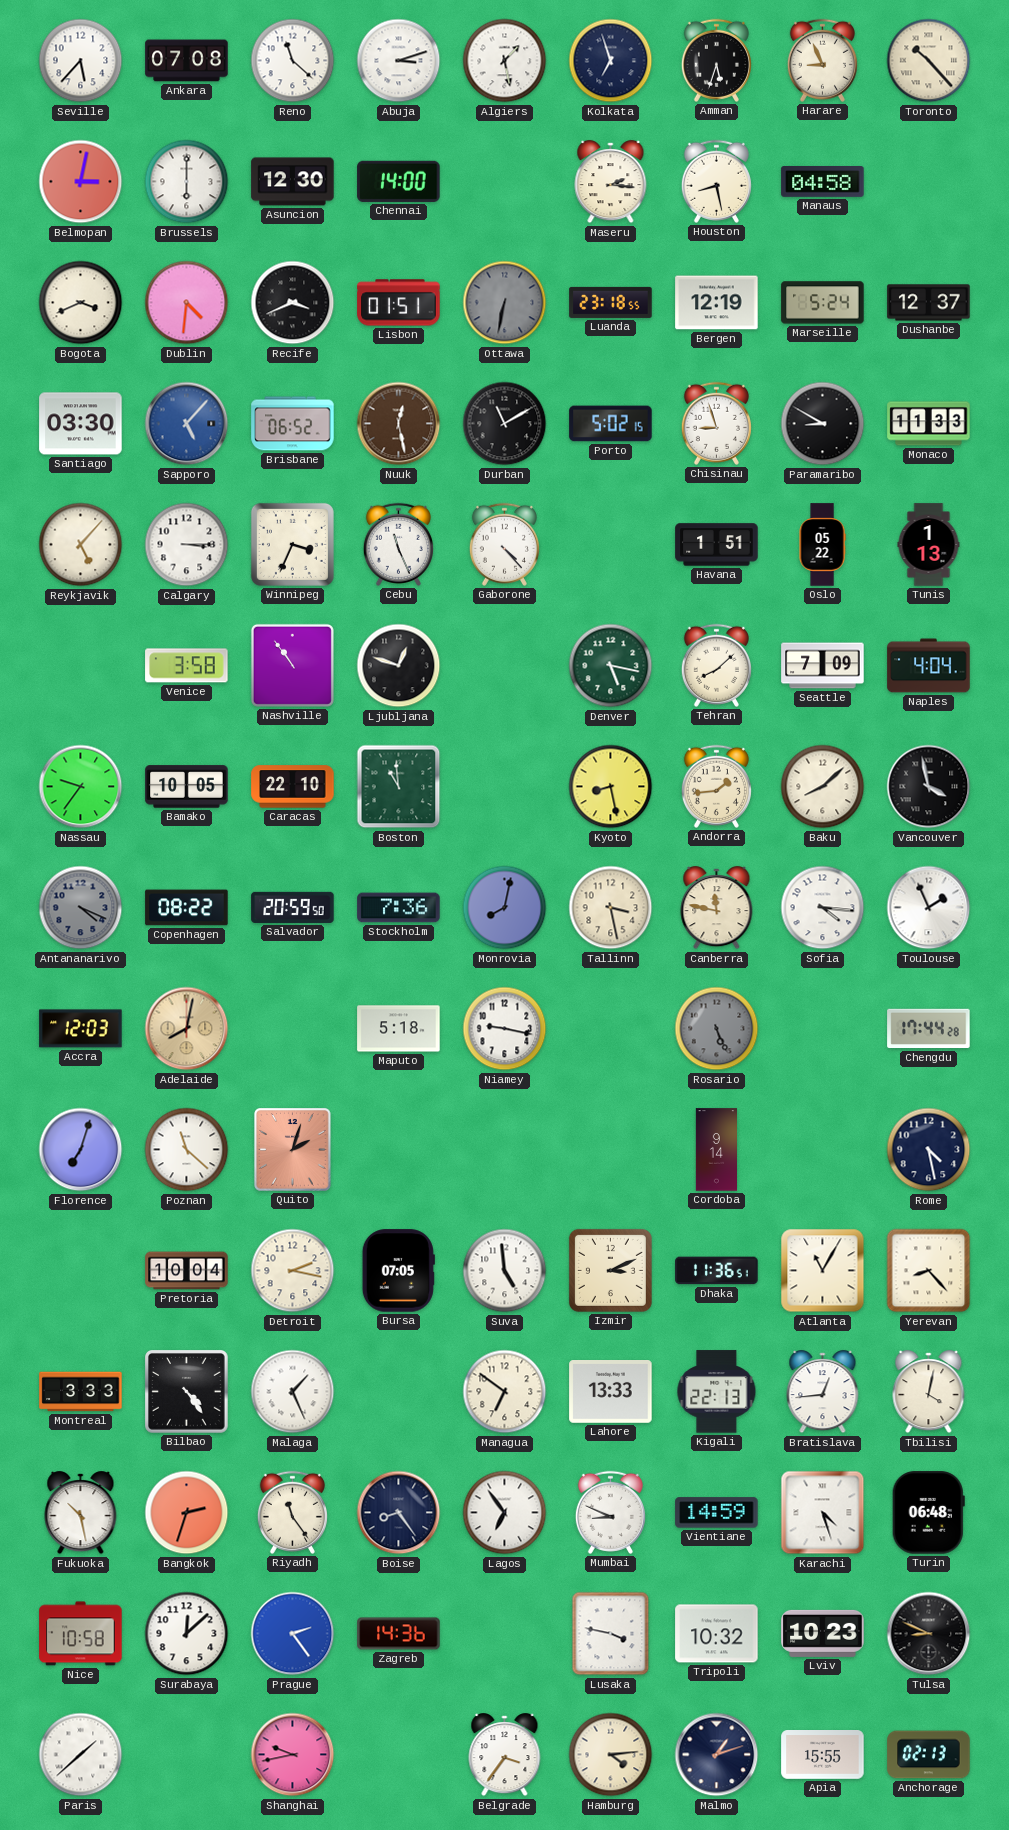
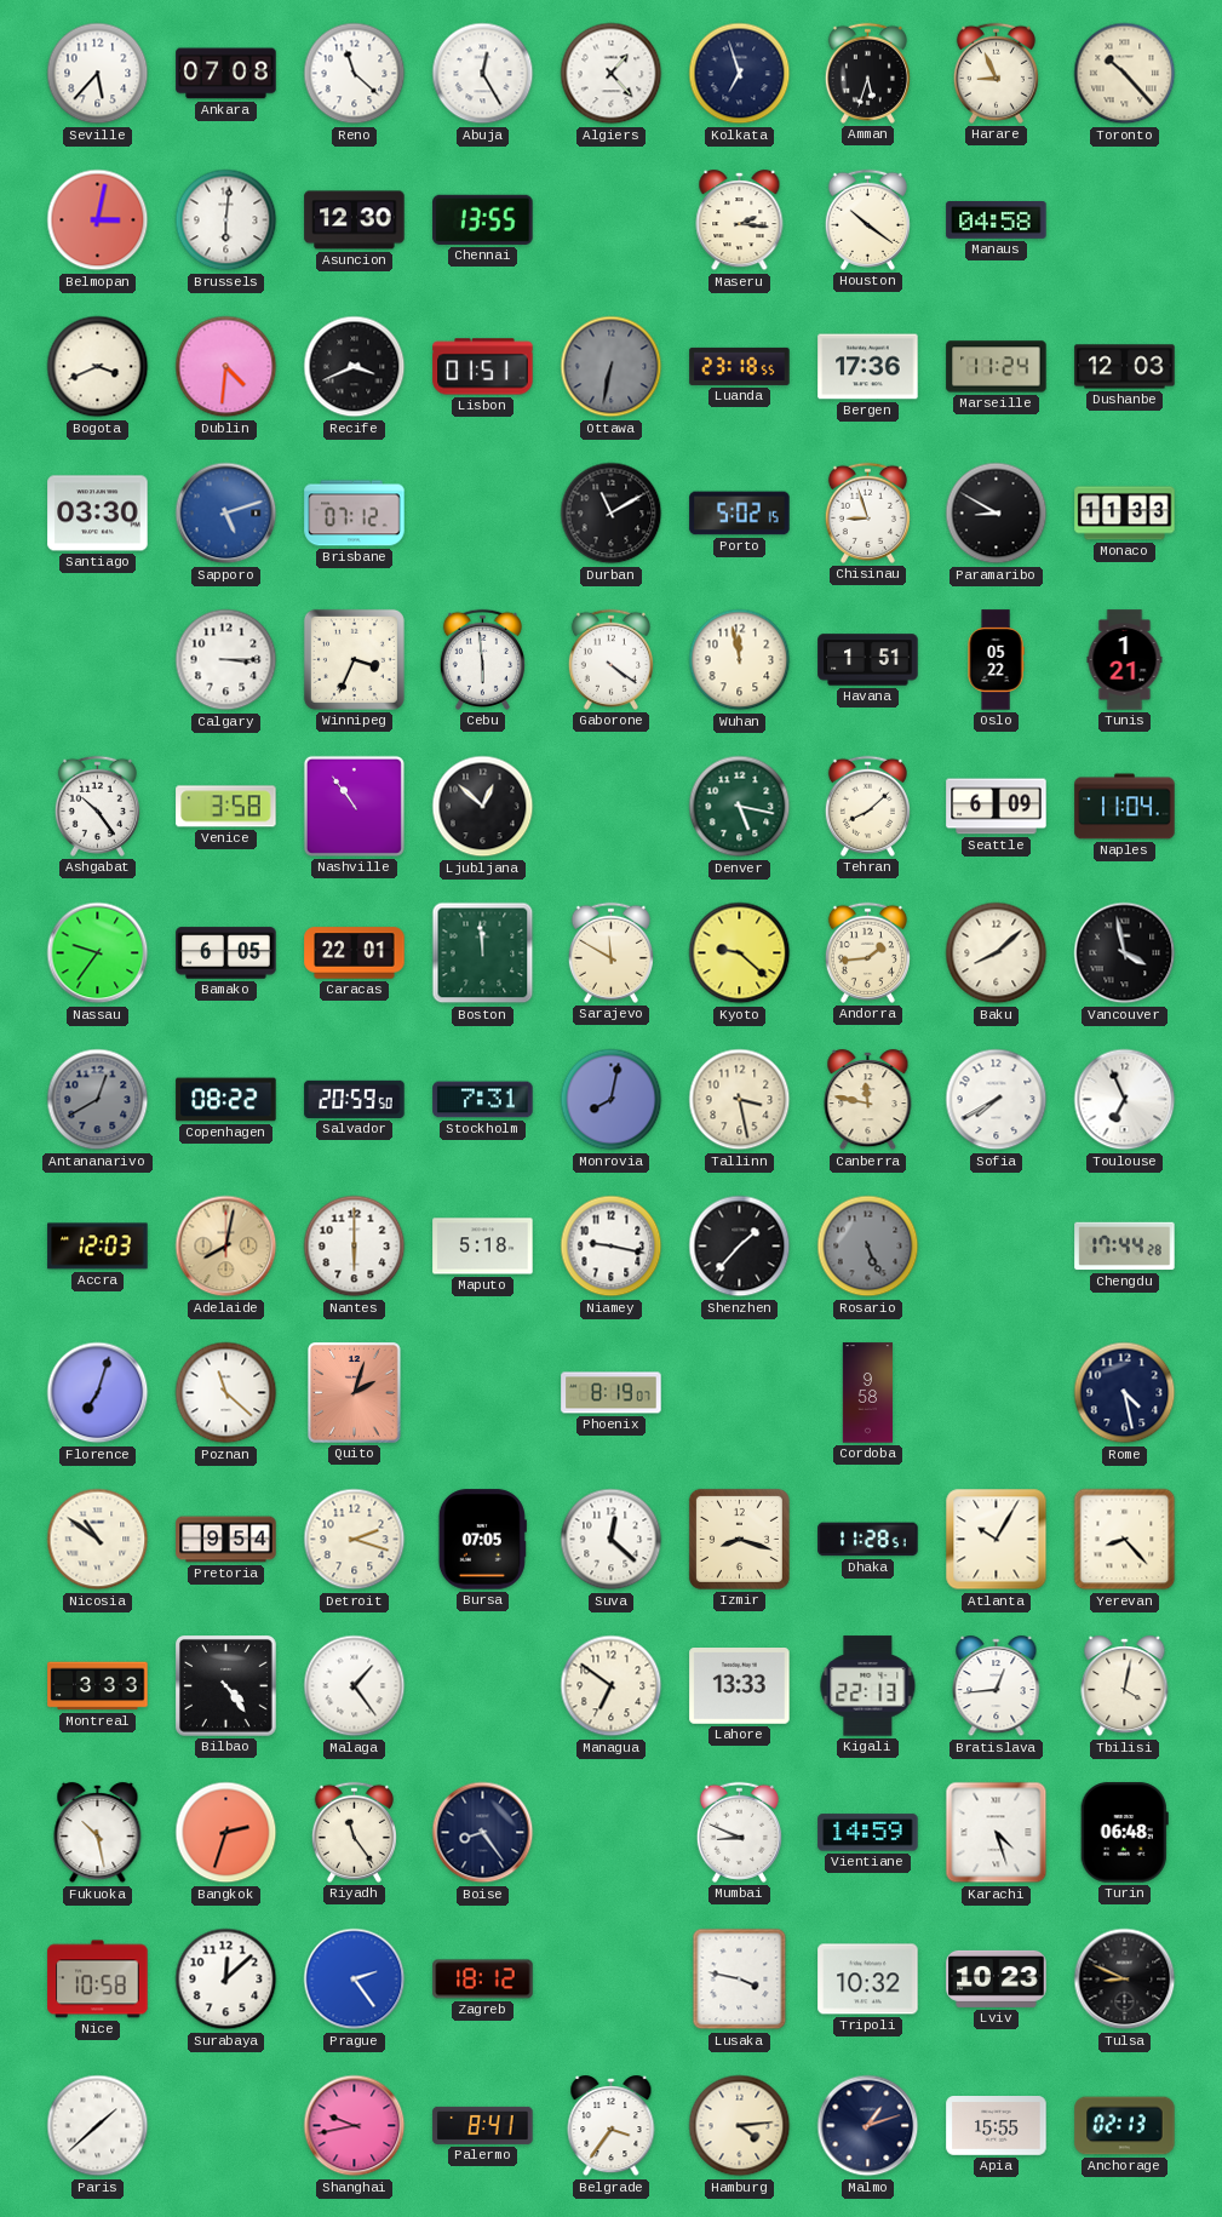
Abuja: 3:12 -> 12:25
Algiers: 1:28 -> 1:23
Brussels: 6:00 -> 6:01
Chennai: 14:00 -> 13:55
Houston: 8:28 -> 10:21
Bergen: 12:19 -> 17:36
Marseille: 5:24 -> 11:24
Dushanbe: 12:37 -> 12:03
Sapporo: 5:07 -> 5:12
Brisbane: 06:52 -> 07:12
Nuuk: 12:28 -> none
Reykjavik: 5:07 -> none
Cebu: 11:26 -> 5:59
Gaborone: 4:23 -> 4:21
Wuhan: none -> 11:58
Tunis: 1:13 -> 1:21
Ashgabat: none -> 10:24
Ljubljana: 12:48 -> 12:52
Seattle: 7:09 -> 6:09
Naples: 4:04 -> 11:04
Bamako: 10:05 -> 6:05
Caracas: 22:10 -> 22:01
Boston: 10:59 -> 11:59
Sarajevo: none -> 11:50
Kyoto: 8:28 -> 9:22
Antananarivo: 4:19 -> 12:40
Stockholm: 7:36 -> 7:31
Sofia: 4:16 -> 7:40
Toulouse: 1:56 -> 6:56
Nantes: none -> 6:00
Shenzhen: none -> 1:37
Phoenix: none -> 8:19
Cordoba: 9:14 -> 9:58
Nicosia: none -> 10:51
Pretoria: 10:04 -> 9:54
Detroit: 2:17 -> 2:18
Suva: 4:59 -> 12:22
Izmir: 3:11 -> 8:18
Dhaka: 11:36 -> 11:28
Atlanta: 11:05 -> 10:05
Malaga: 1:26 -> 1:24
Lagos: 6:54 -> none
Zagreb: 14:36 -> 18:12
Palermo: none -> 8:41
